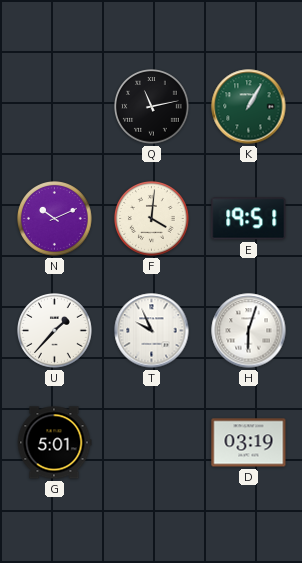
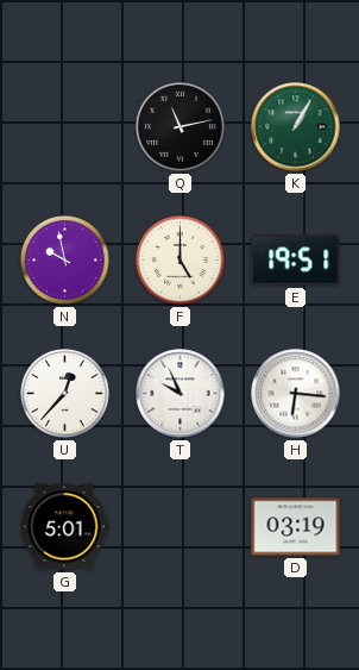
N: 10:11 -> 9:58
F: 4:01 -> 5:00
U: 1:37 -> 12:37
H: 6:03 -> 6:16
